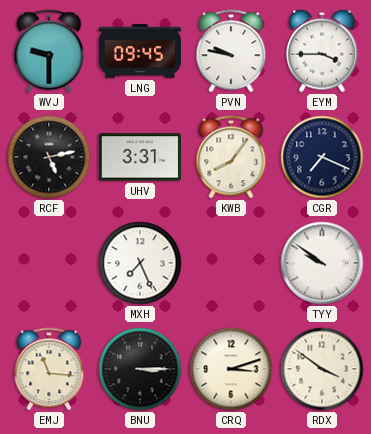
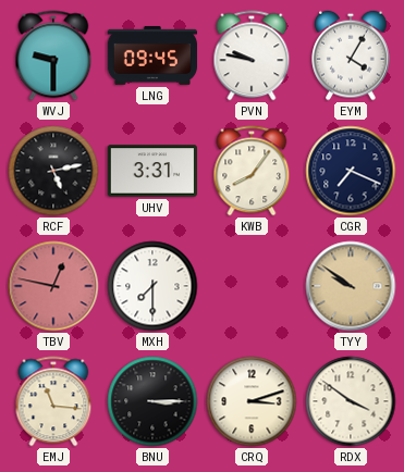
EYM: 3:45 -> 4:05
TBV: none -> 12:47
MXH: 7:26 -> 7:30
TYY dial: white -> champagne
